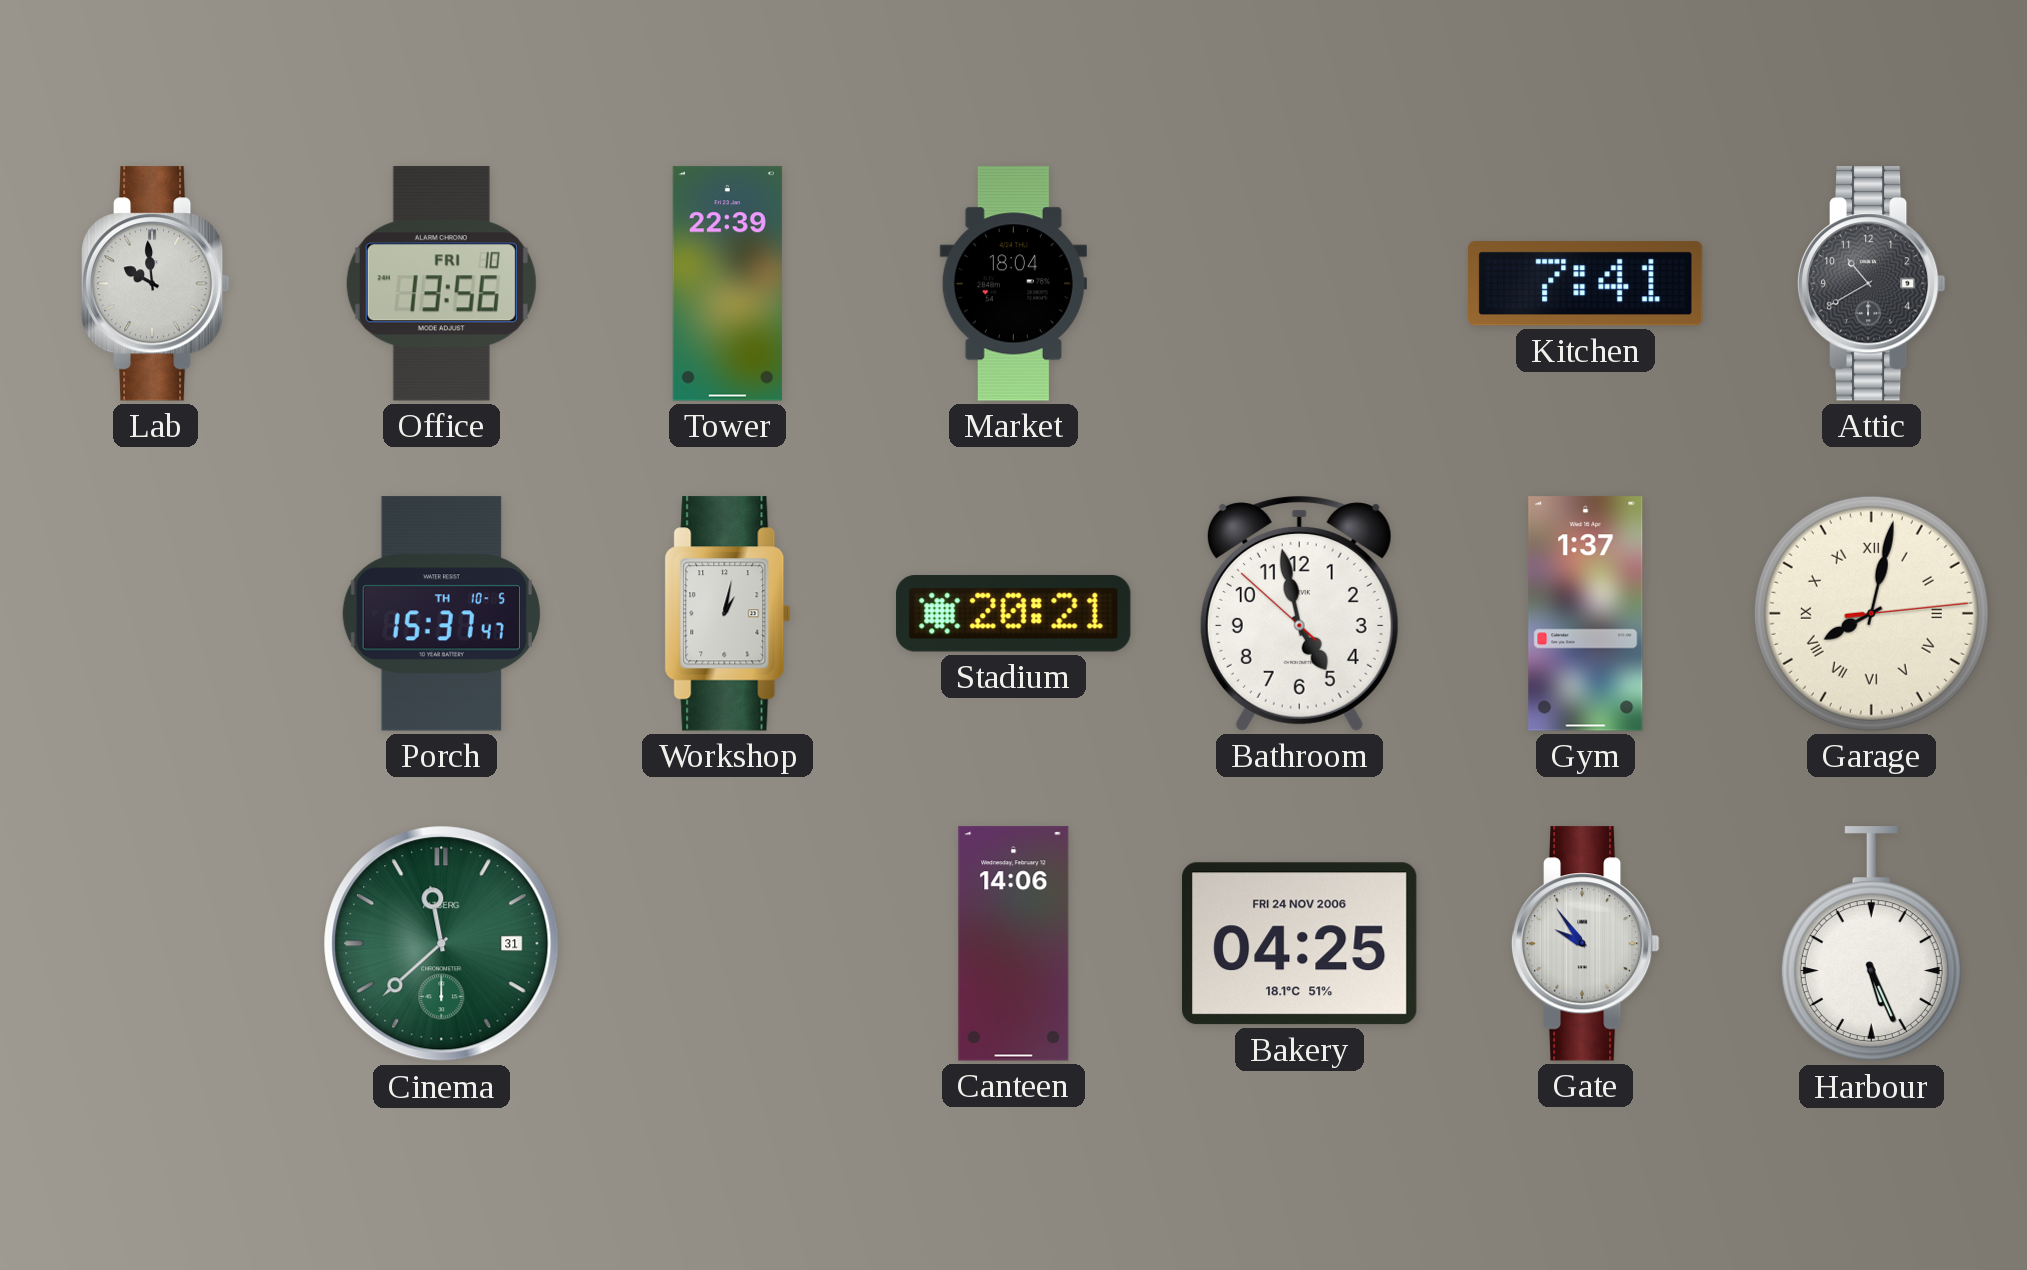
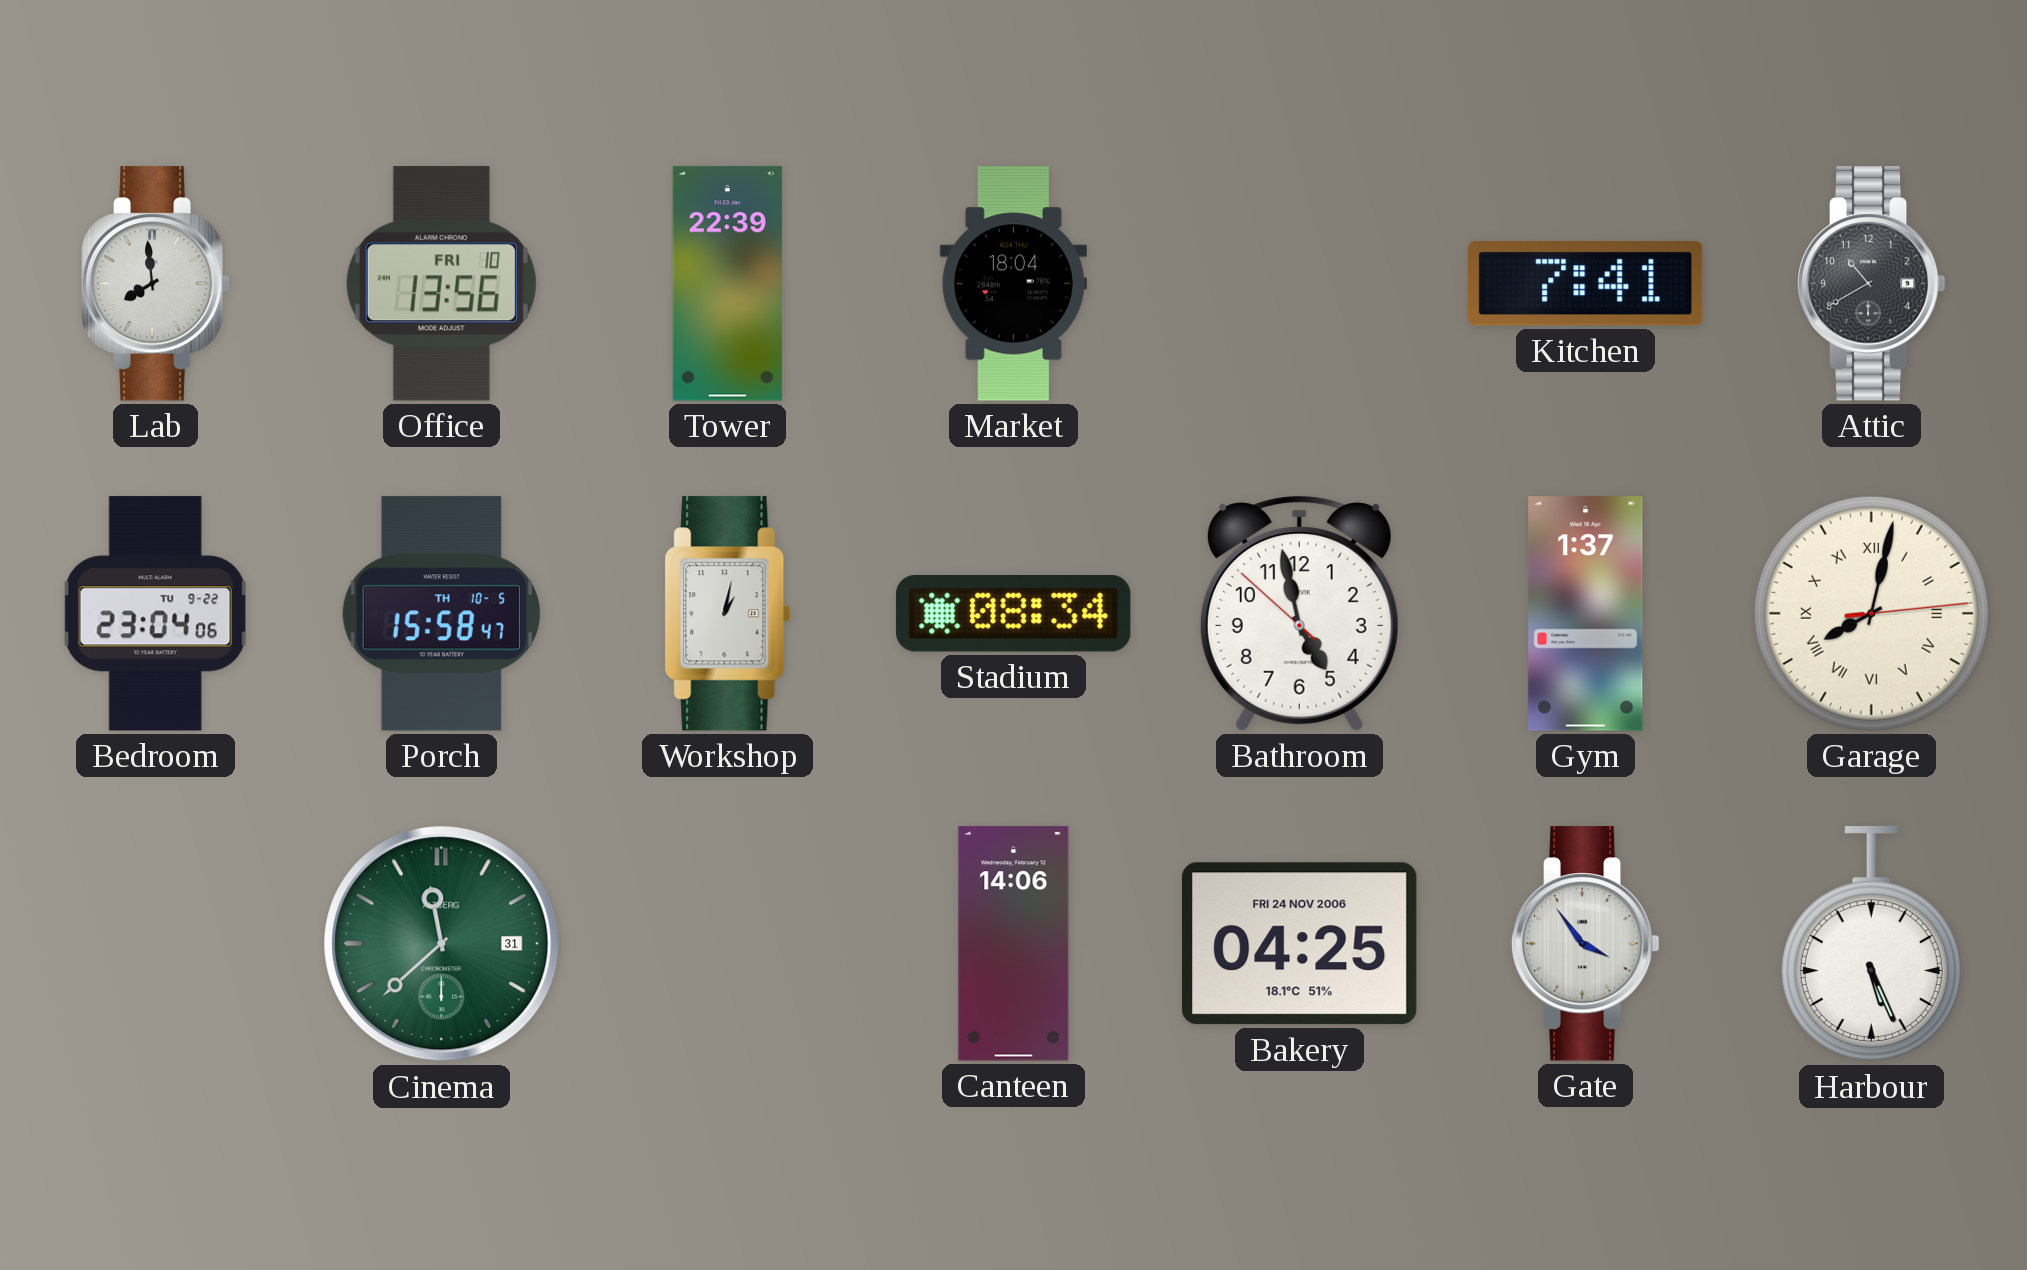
Lab: 9:59 -> 7:59
Bedroom: none -> 23:04
Porch: 15:37 -> 15:58
Stadium: 20:21 -> 08:34
Gate: 9:54 -> 3:54
